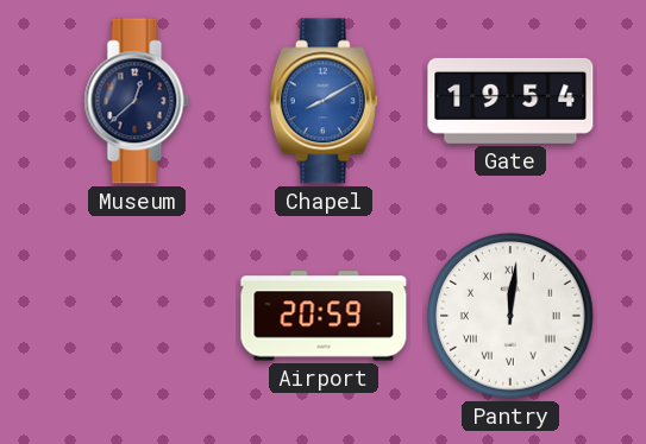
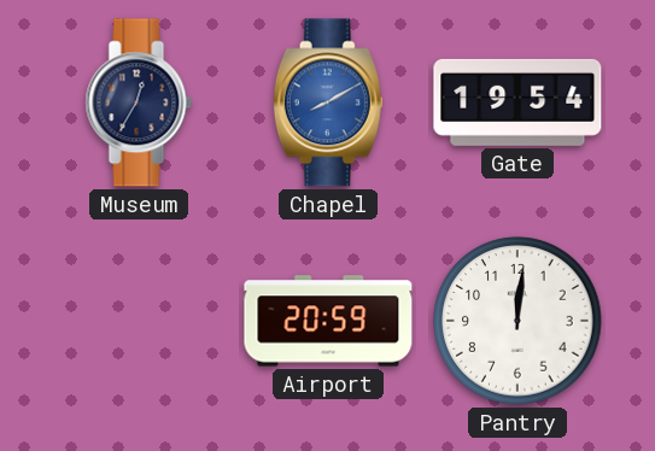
Museum: 12:38 -> 12:35
Pantry numerals: Roman -> Arabic
